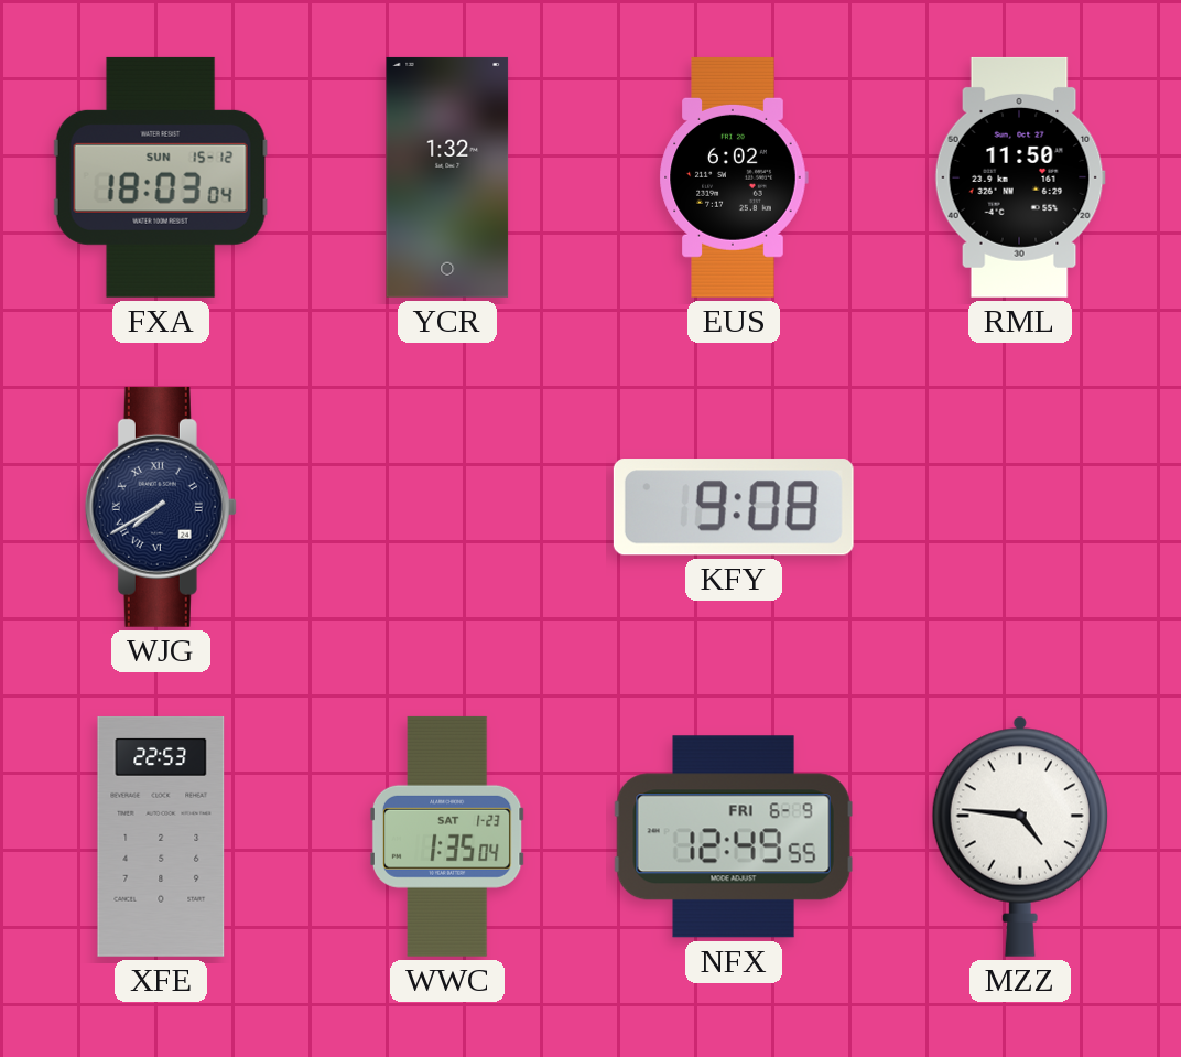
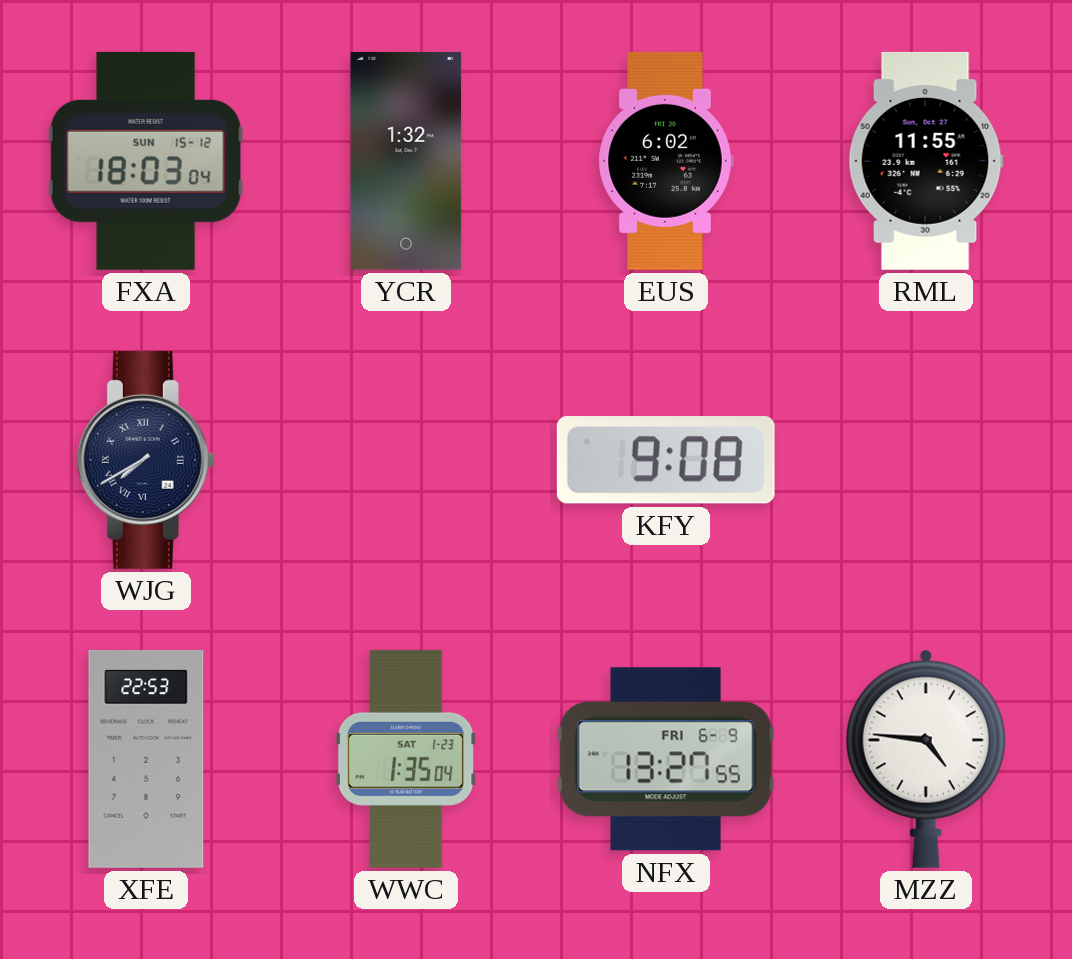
RML: 11:50 -> 11:55
NFX: 12:49 -> 13:27
